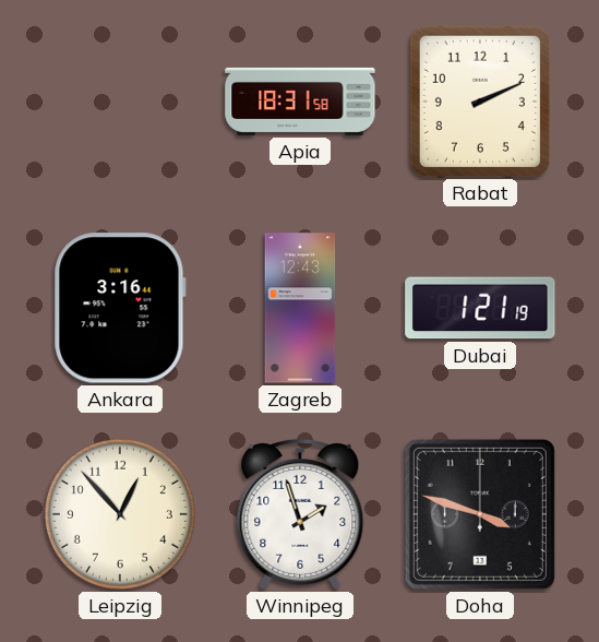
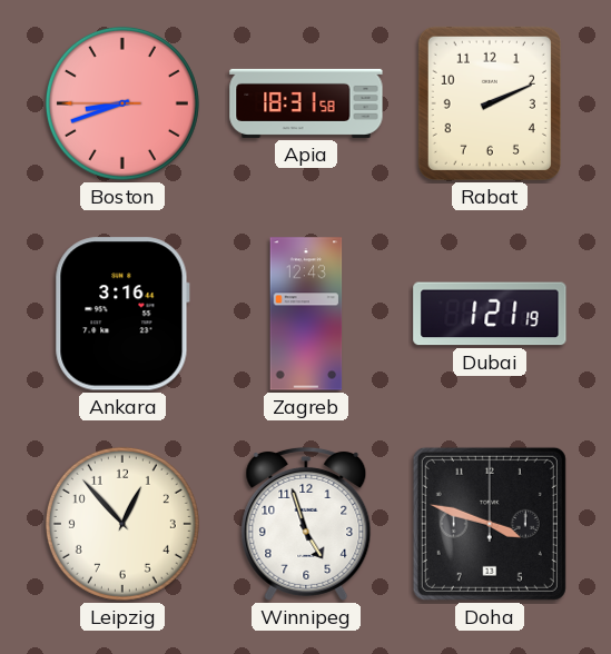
Boston: none -> 8:41
Winnipeg: 1:57 -> 4:57
